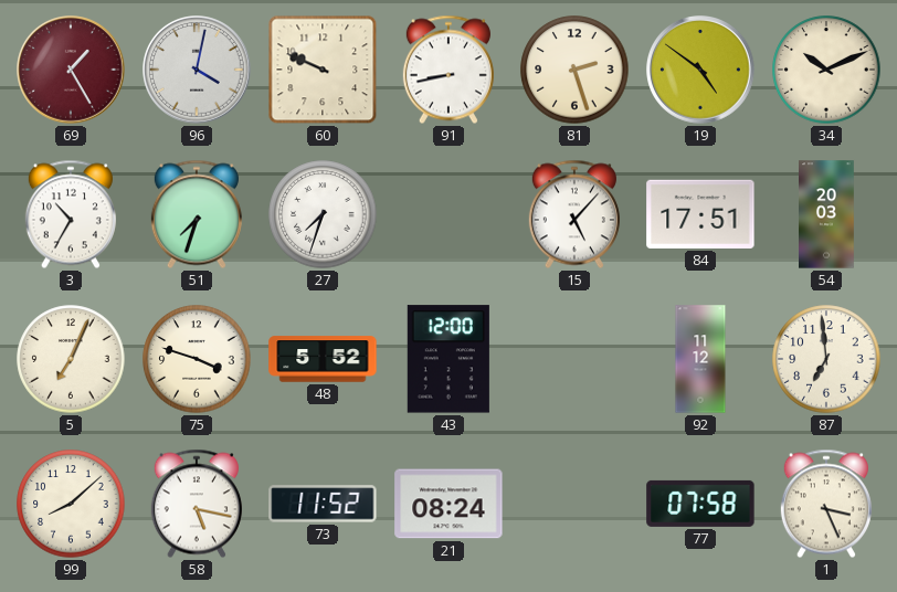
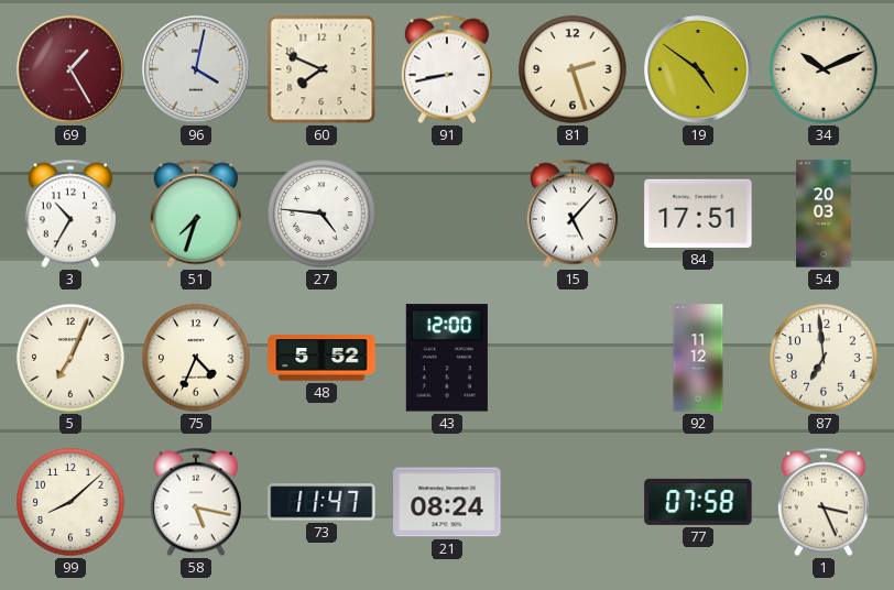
60: 9:49 -> 7:49
27: 7:33 -> 4:46
75: 3:48 -> 4:34
73: 11:52 -> 11:47
